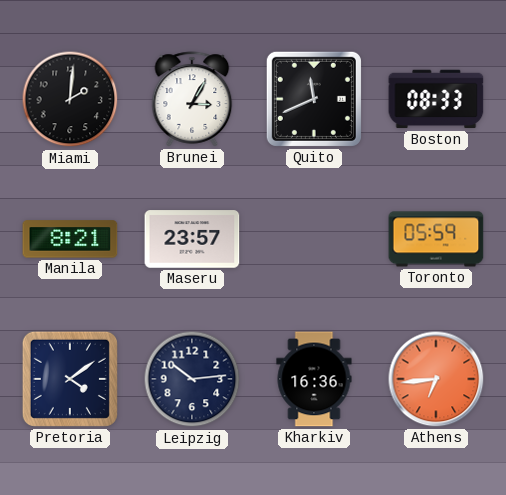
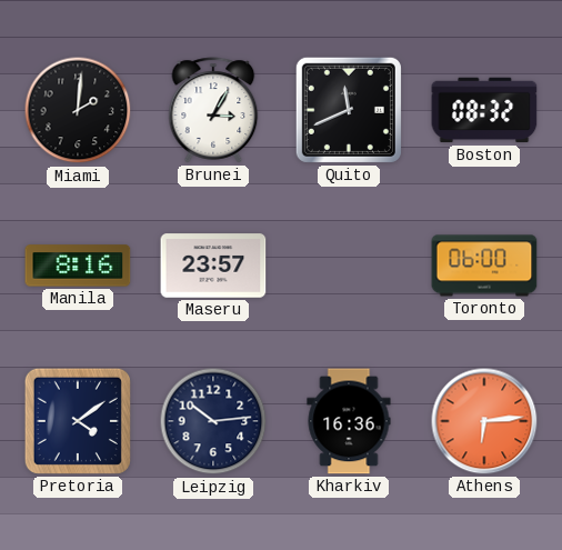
Boston: 08:33 -> 08:32
Manila: 8:21 -> 8:16
Toronto: 05:59 -> 06:00
Athens: 6:44 -> 6:14
